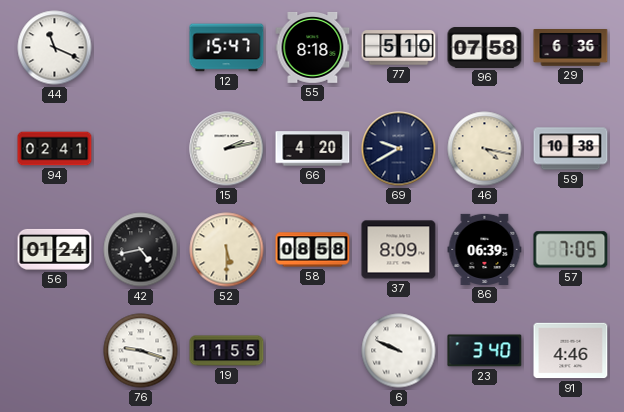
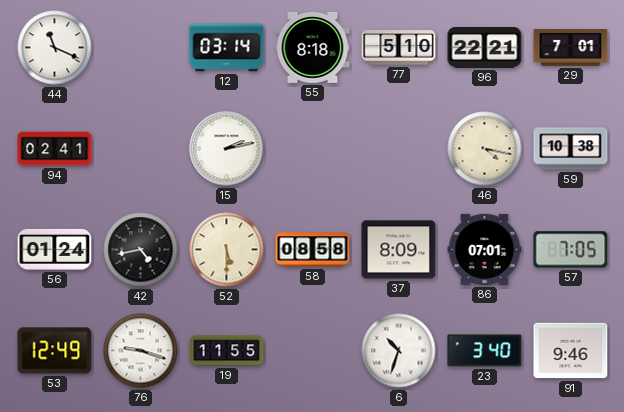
12: 15:47 -> 03:14
96: 07:58 -> 22:21
29: 6:36 -> 7:01
66: 4:20 -> none
69: 9:40 -> none
86: 06:39 -> 07:01
53: none -> 12:49
6: 9:49 -> 10:33
91: 4:46 -> 9:46
